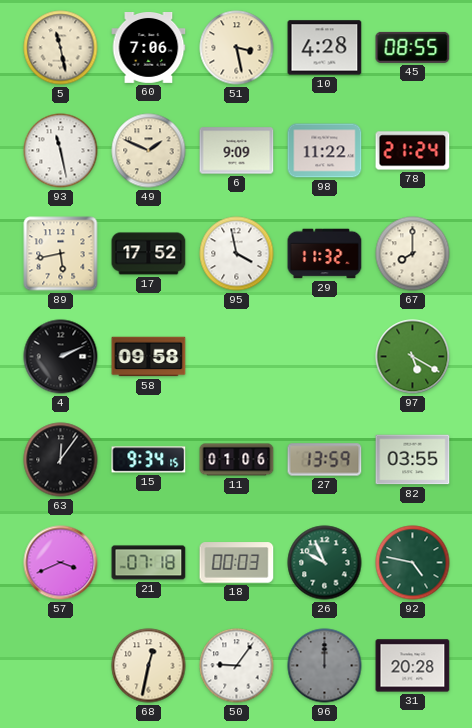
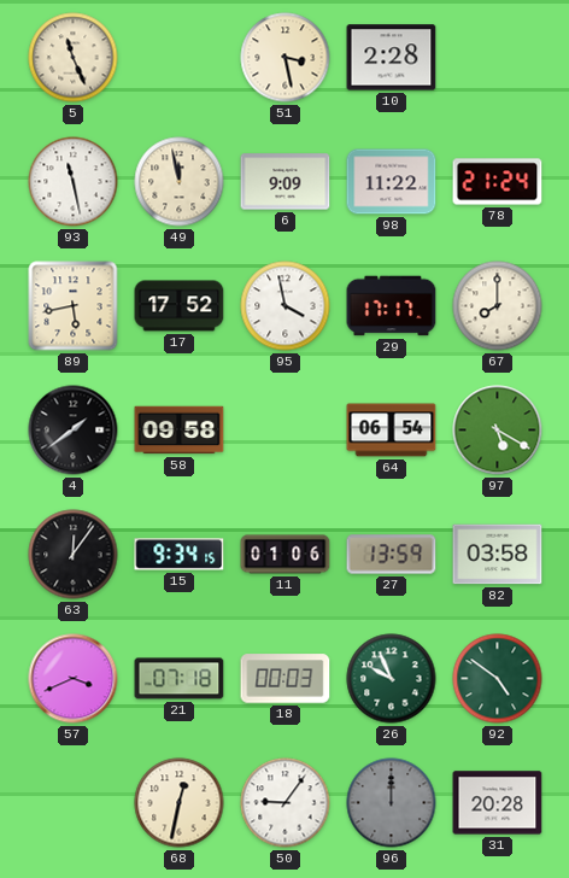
5: 11:28 -> 11:26
60: 7:06 -> none
10: 4:28 -> 2:28
45: 08:55 -> none
49: 1:49 -> 11:58
29: 11:32 -> 17:17
4: 2:11 -> 1:39
64: none -> 06:54
82: 03:55 -> 03:58
92: 4:47 -> 4:51
